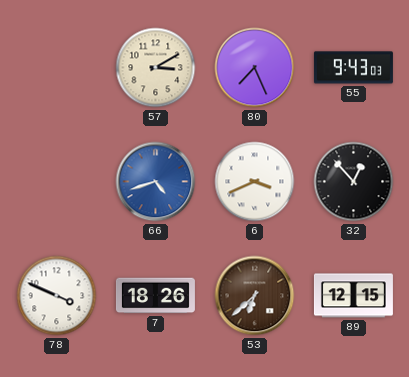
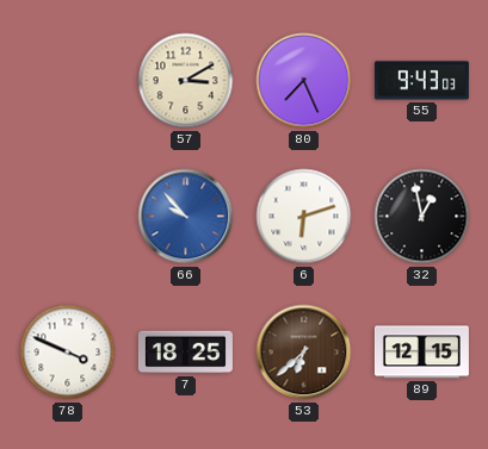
66: 4:42 -> 9:53
6: 3:41 -> 6:12
32: 12:53 -> 12:58
7: 18:26 -> 18:25
